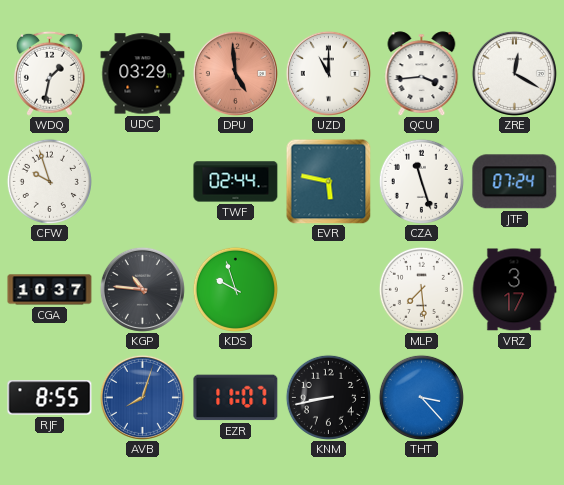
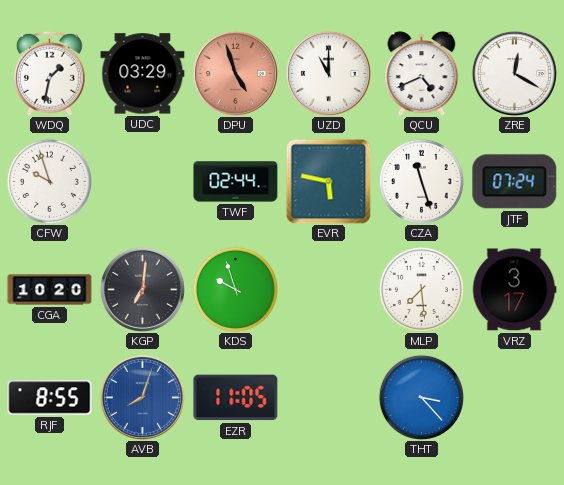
DPU: 4:59 -> 4:57
QCU: 3:44 -> 4:41
CGA: 10:37 -> 10:20
KGP: 10:46 -> 7:01
EZR: 11:07 -> 11:05
KNM: 8:43 -> none
